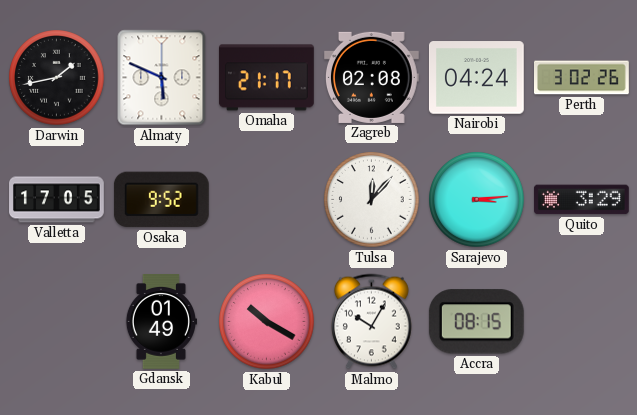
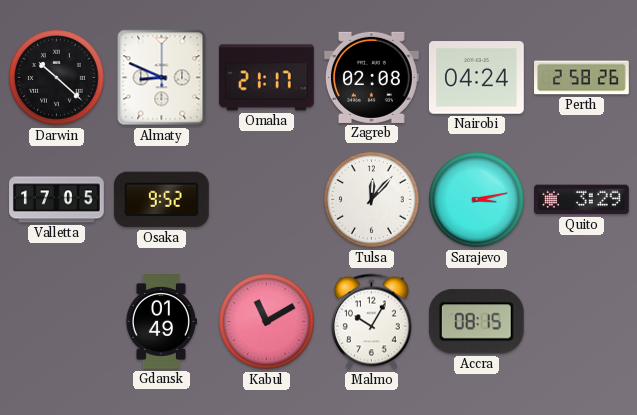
Darwin: 1:43 -> 10:22
Almaty: 5:49 -> 8:49
Perth: 3:02 -> 2:58
Sarajevo: 3:14 -> 3:13
Kabul: 10:20 -> 11:10
